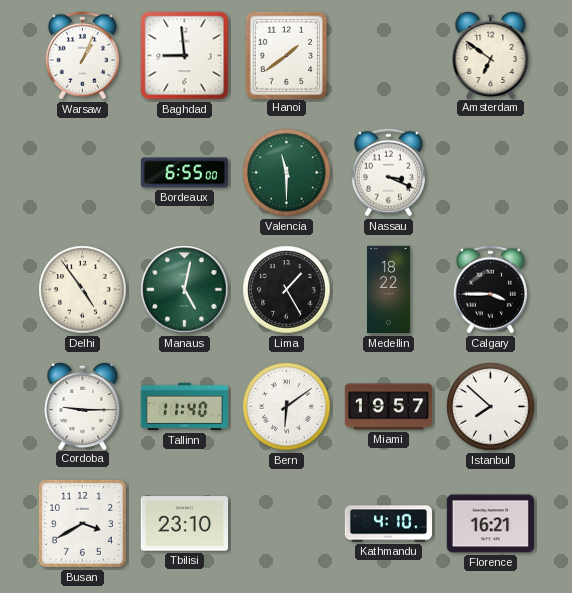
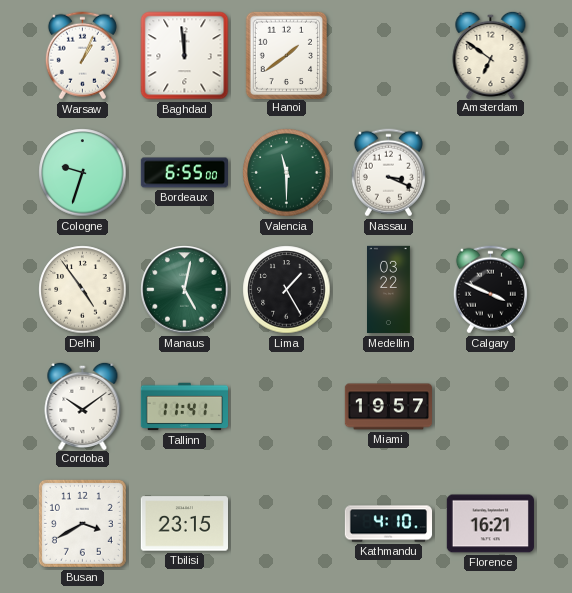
Baghdad: 8:59 -> 11:59
Cologne: none -> 9:33
Medellin: 18:22 -> 03:22
Calgary: 3:45 -> 3:49
Cordoba: 9:15 -> 10:09
Tallinn: 11:40 -> 11:41
Bern: 6:09 -> none
Istanbul: 7:52 -> none
Tbilisi: 23:10 -> 23:15
